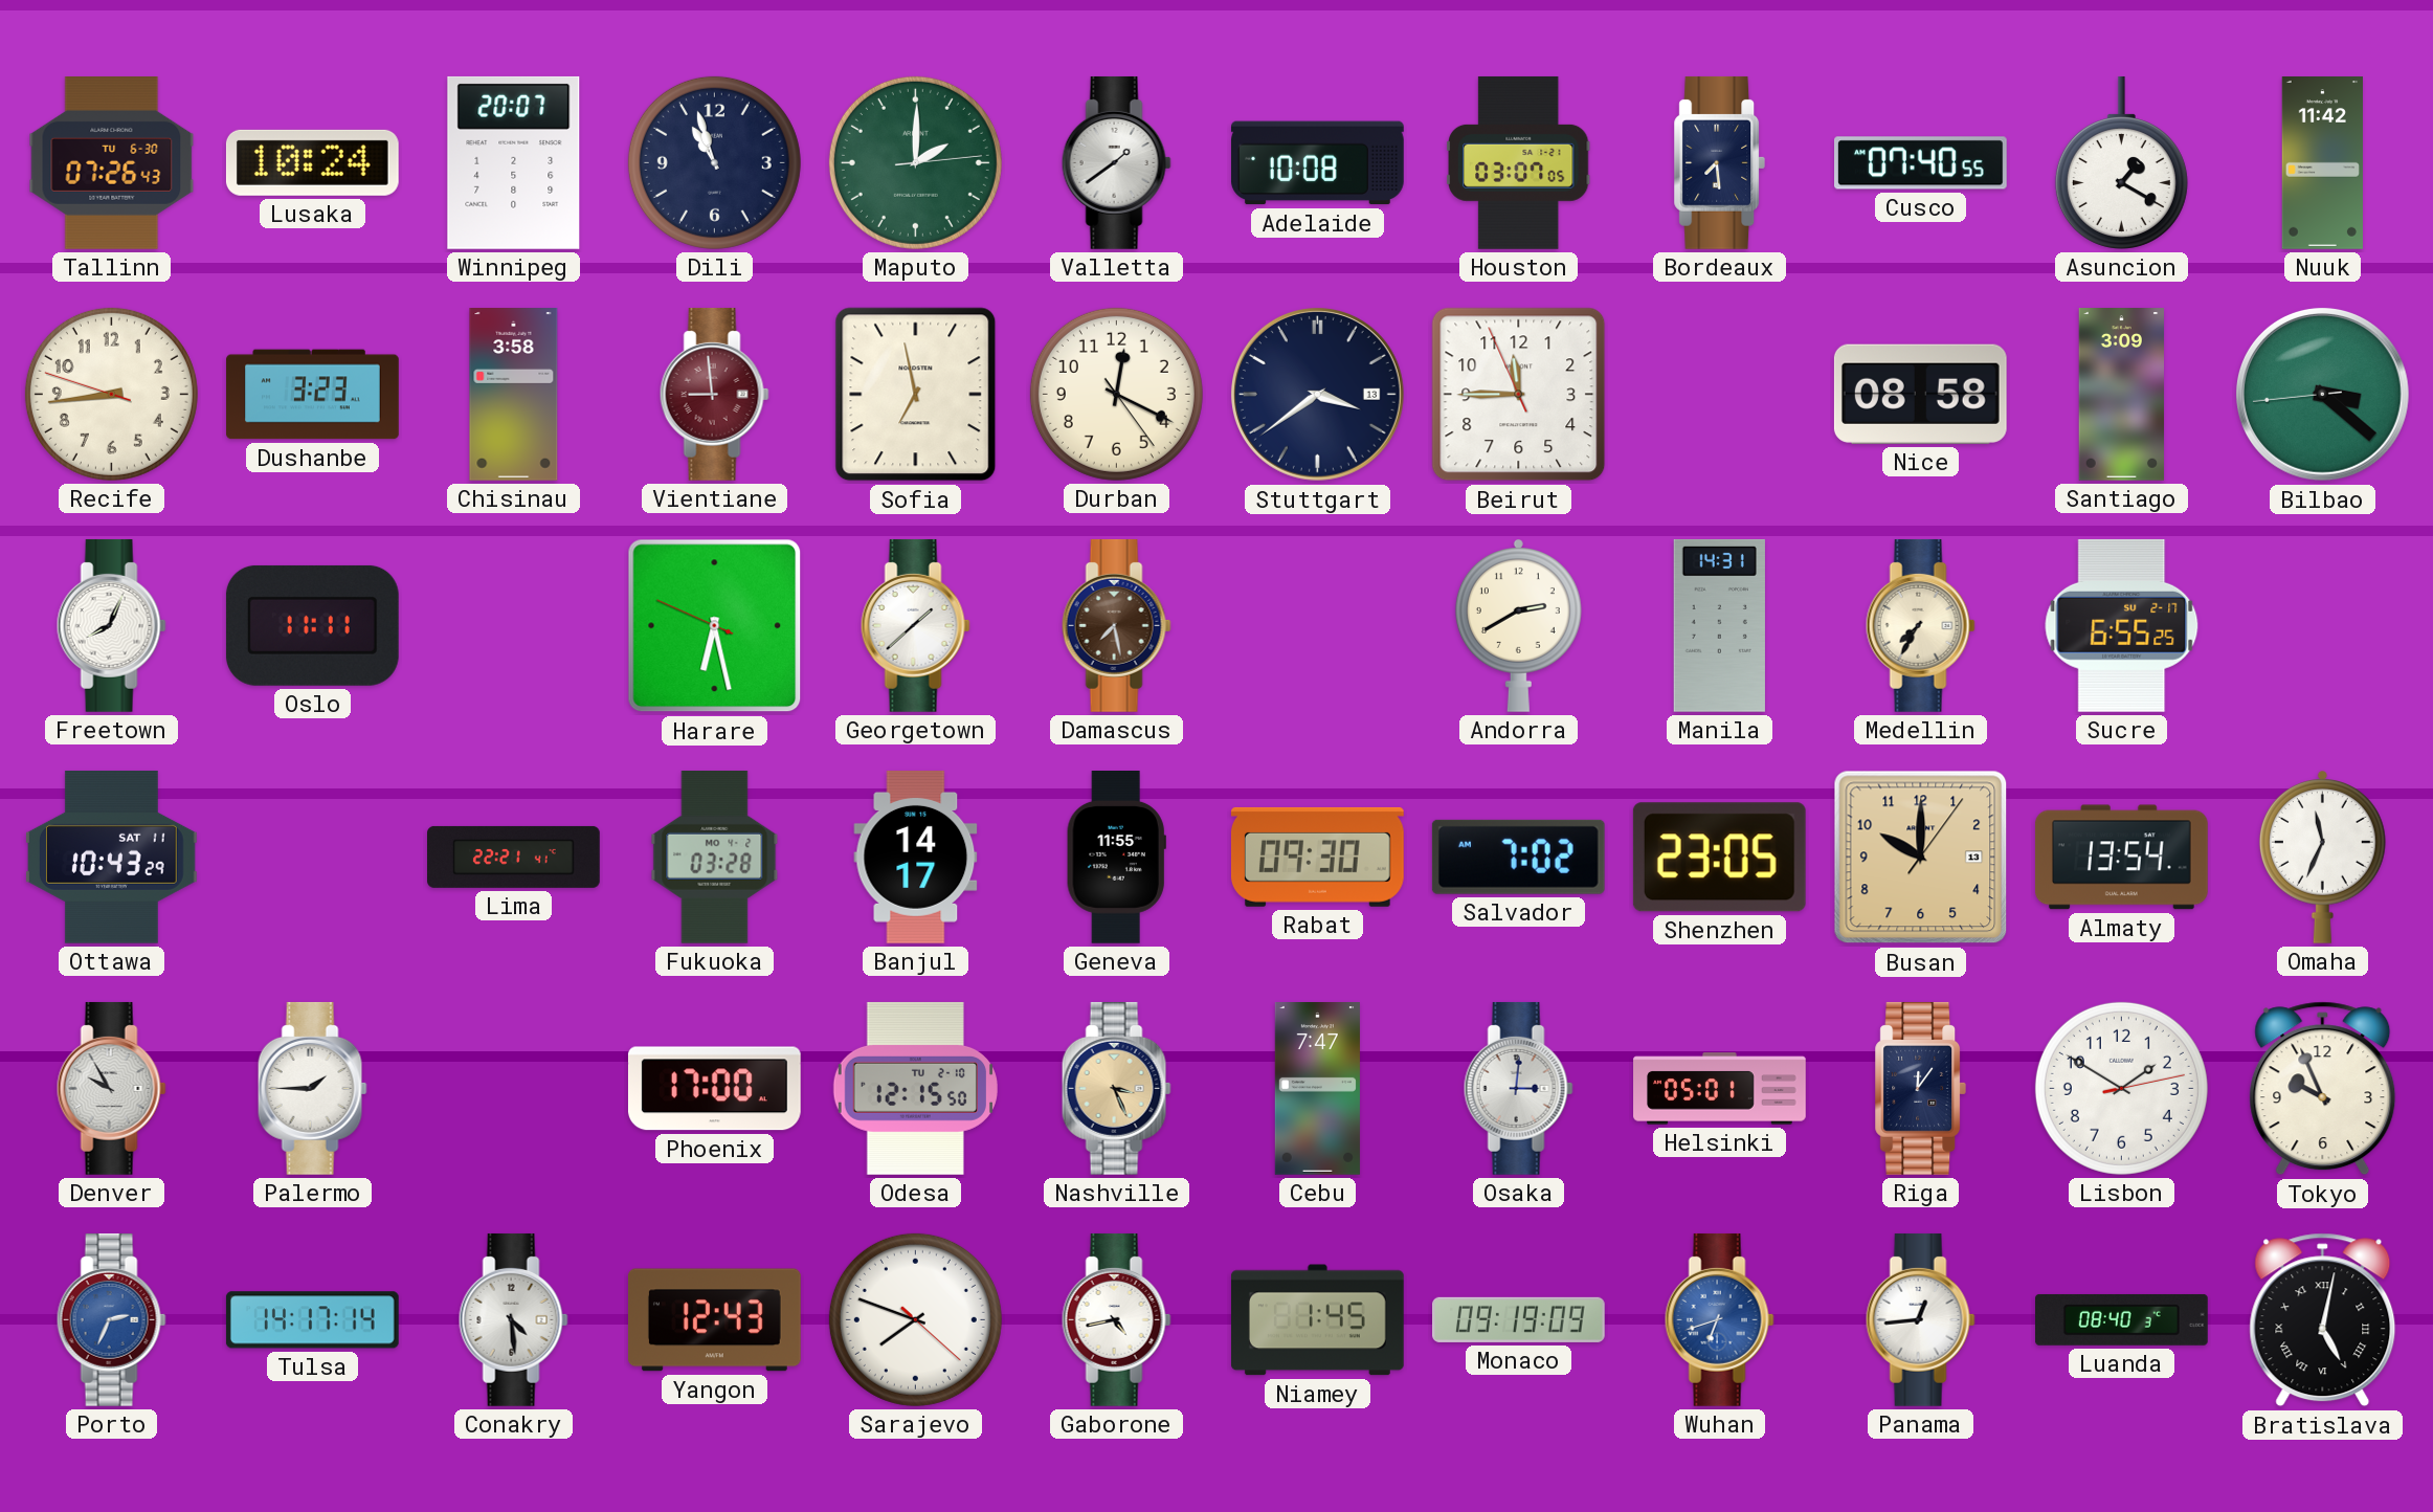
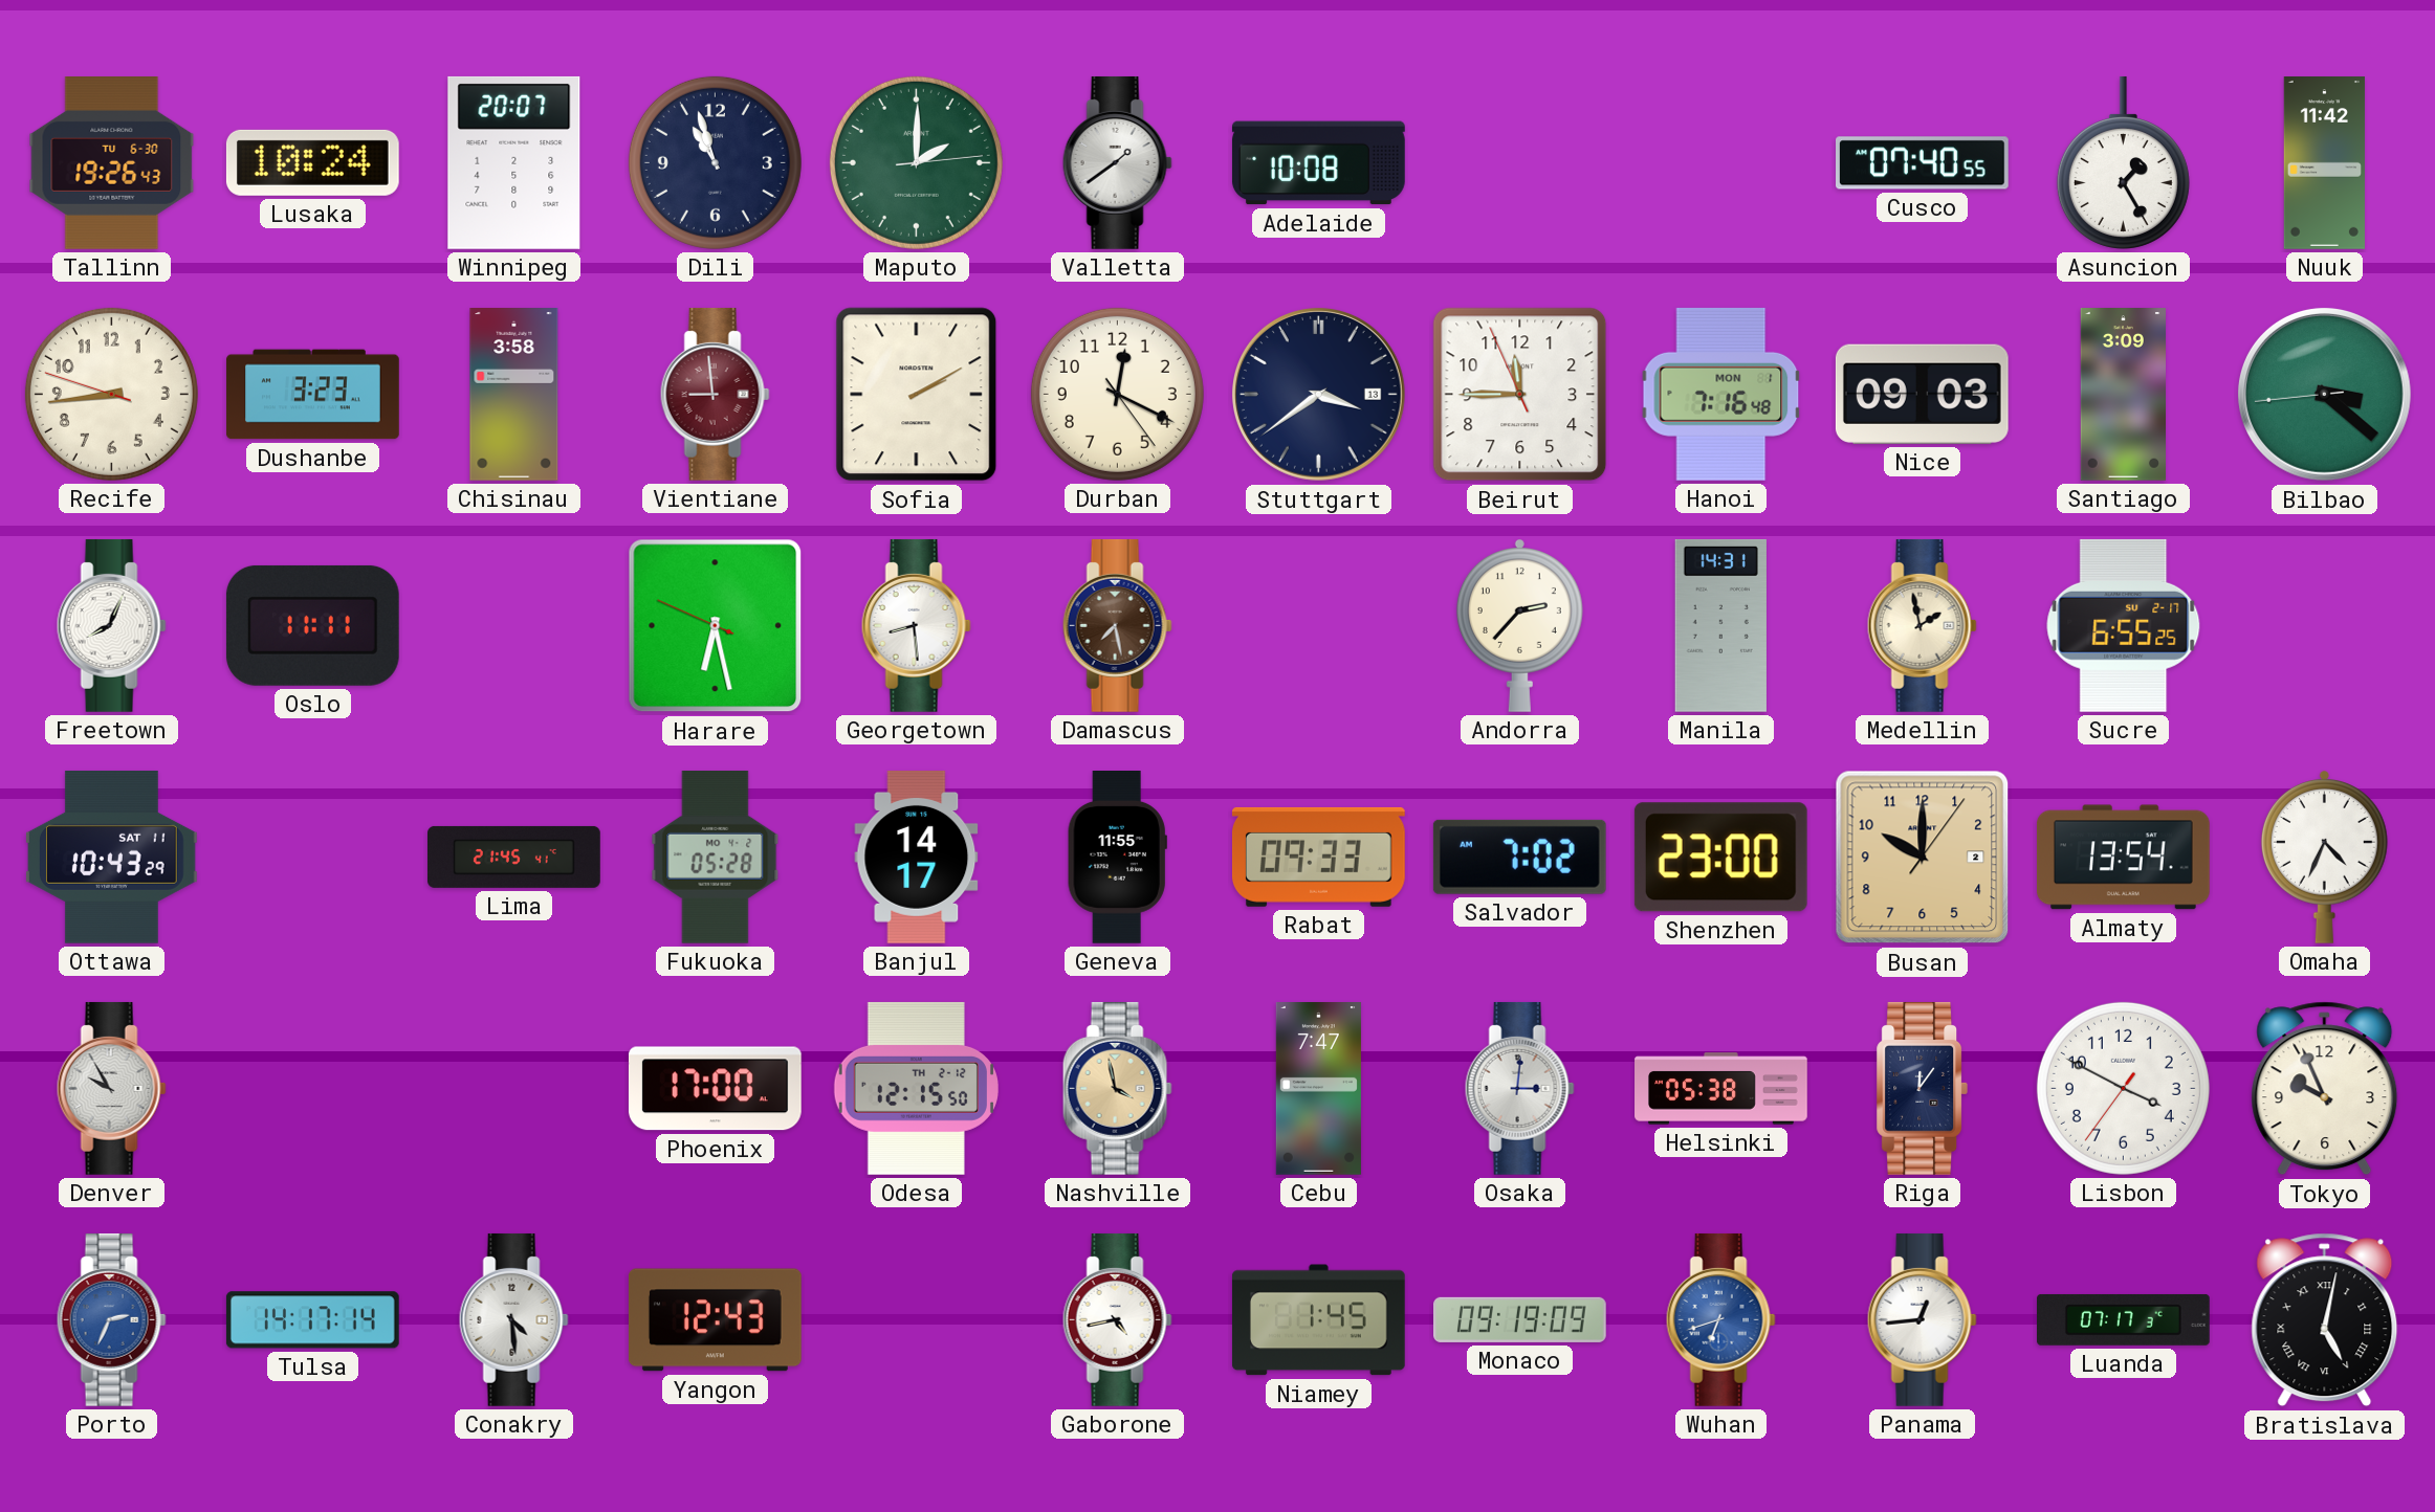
Tallinn: 07:26 -> 19:26
Houston: 03:07 -> none
Bordeaux: 7:29 -> none
Asuncion: 1:20 -> 1:25
Sofia: 6:58 -> 2:10
Hanoi: none -> 7:16
Nice: 08:58 -> 09:03
Georgetown: 1:38 -> 8:29
Andorra: 2:40 -> 2:37
Medellin: 7:35 -> 1:58
Lima: 22:21 -> 21:45
Fukuoka: 03:28 -> 05:28
Rabat: 09:30 -> 09:33
Shenzhen: 23:05 -> 23:00
Busan date: 13 -> 2
Omaha: 11:34 -> 4:34
Palermo: 1:45 -> none
Odesa date: TU 2-10 -> TH 2-12
Nashville: 3:26 -> 3:58
Helsinki: 05:01 -> 05:38
Lisbon: 1:50 -> 3:49
Sarajevo: 7:48 -> none
Luanda: 08:40 -> 07:17
